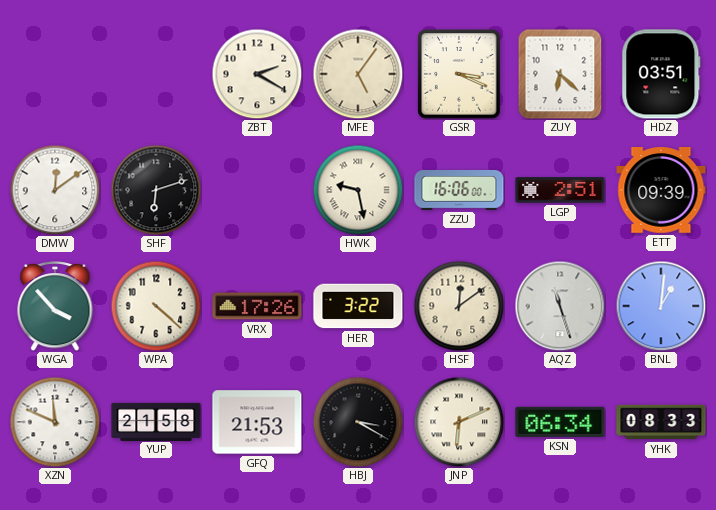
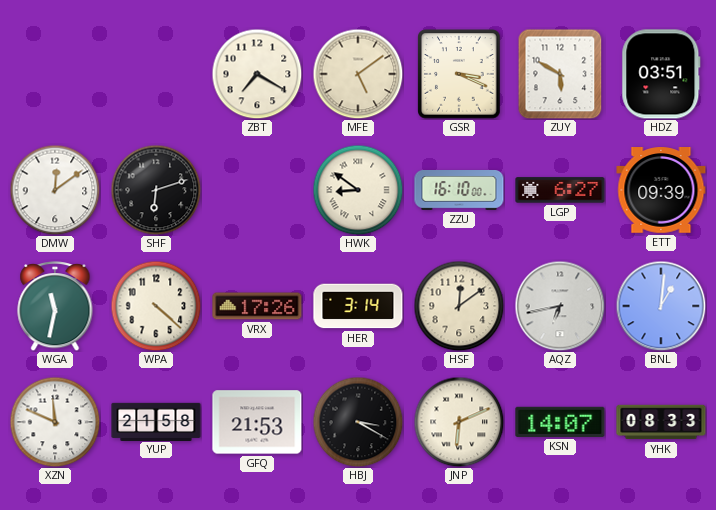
ZBT: 2:20 -> 7:20
MFE: 5:06 -> 5:09
ZUY: 6:22 -> 5:50
HWK: 9:28 -> 8:51
ZZU: 16:06 -> 16:10
LGP: 2:51 -> 6:27
WGA: 3:53 -> 11:32
HER: 3:22 -> 3:14
AQZ: 11:27 -> 6:43
KSN: 06:34 -> 14:07
